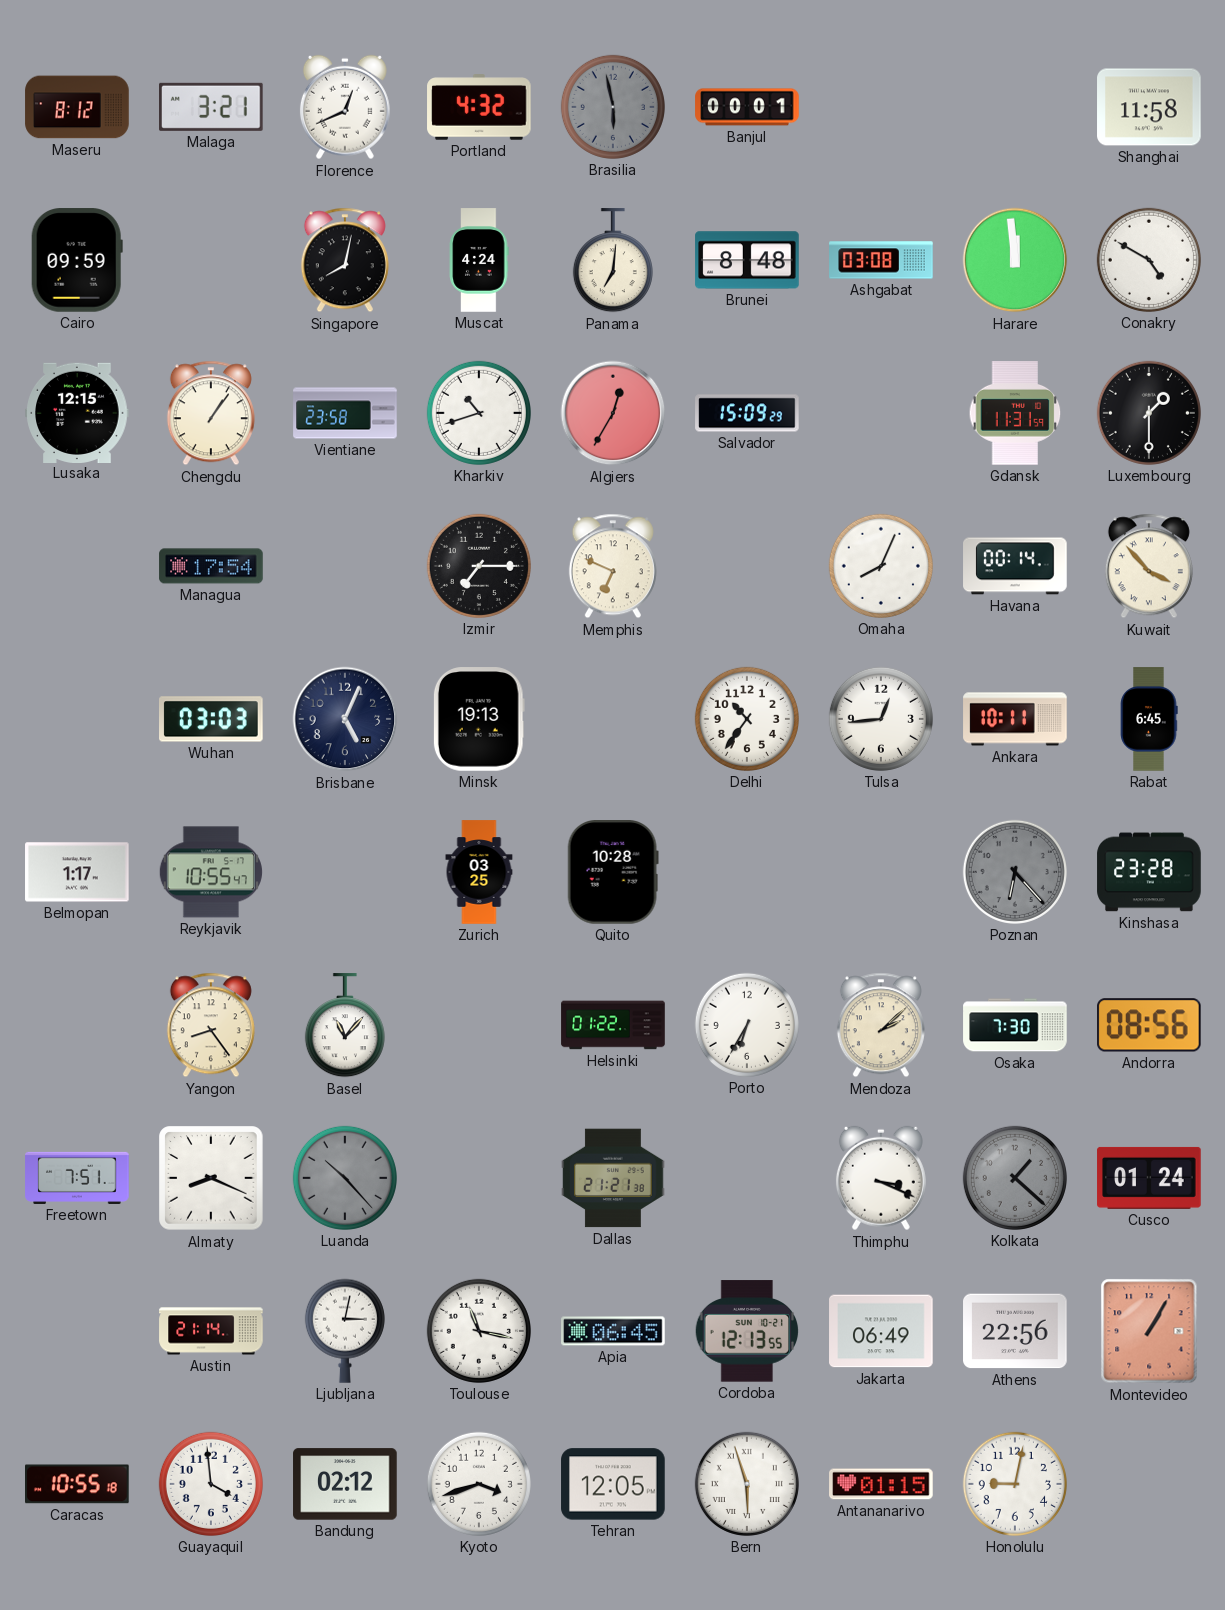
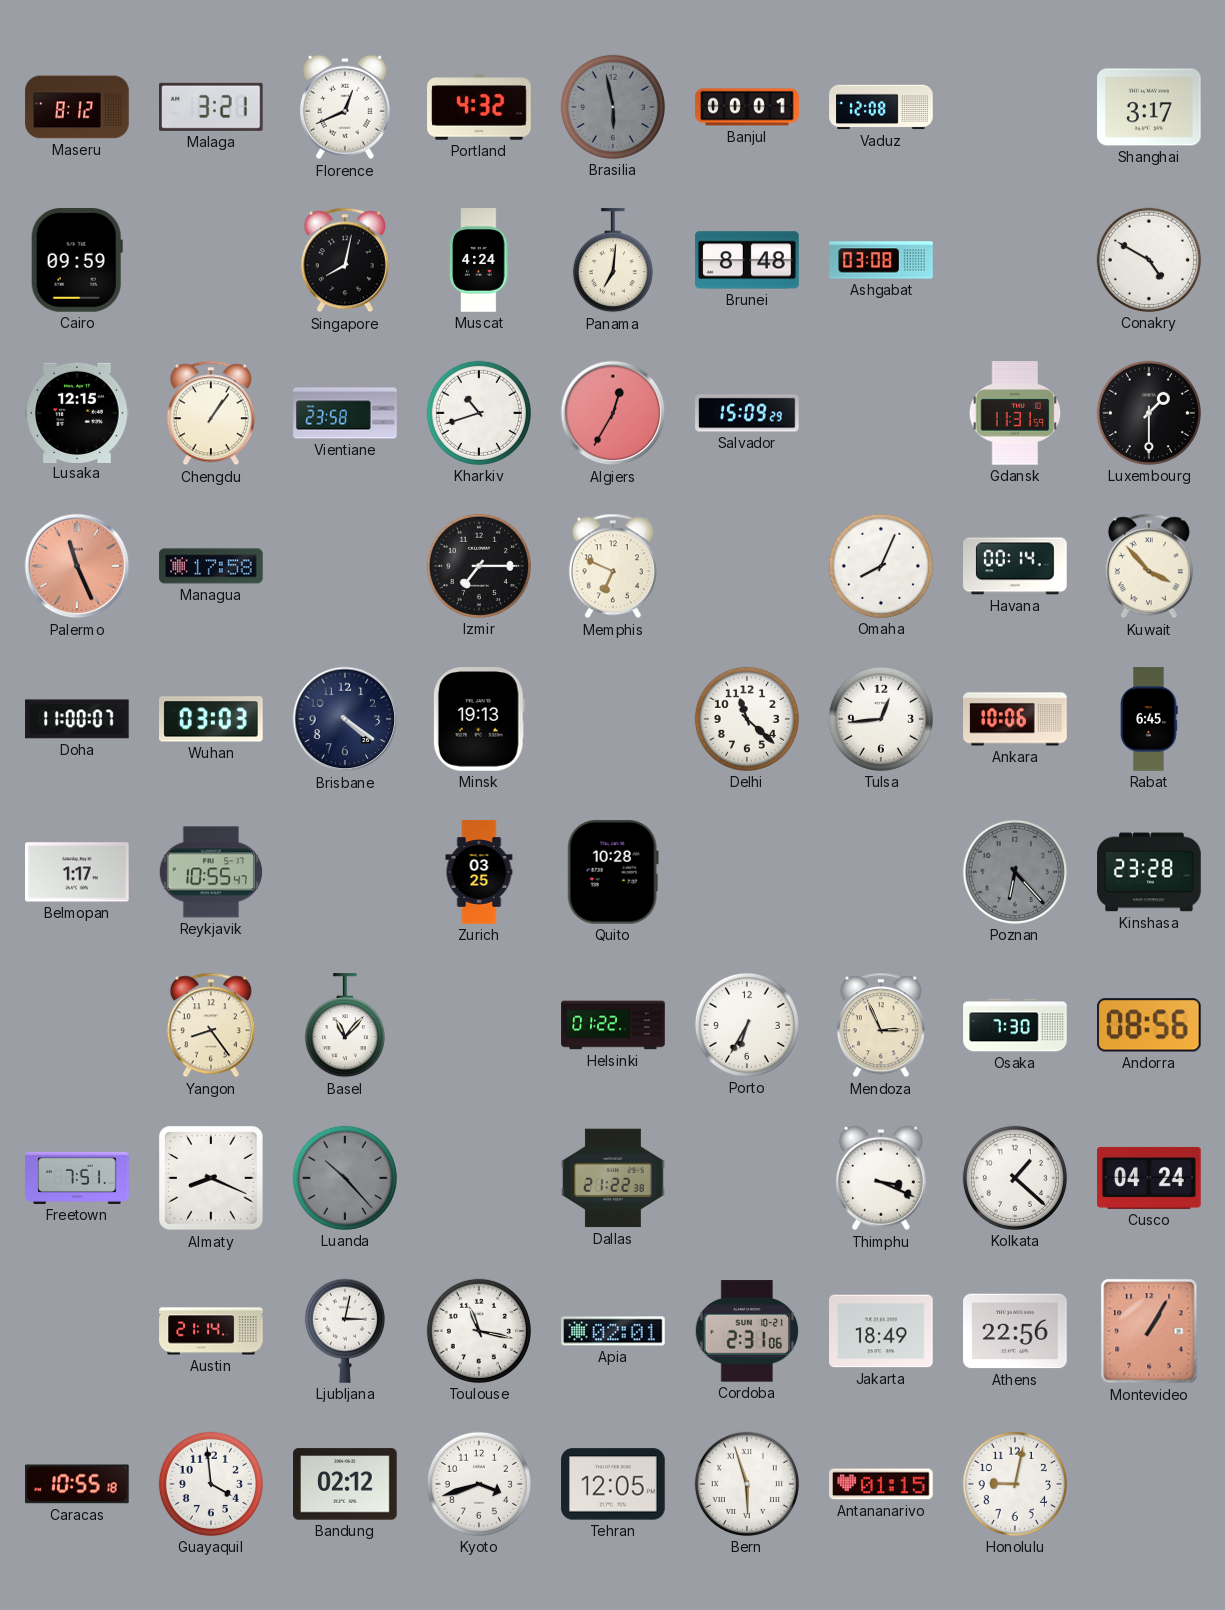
Vaduz: none -> 12:08
Shanghai: 11:58 -> 3:17
Harare: 11:59 -> none
Palermo: none -> 11:26
Managua: 17:54 -> 17:58
Doha: none -> 11:00
Brisbane: 5:04 -> 4:21
Delhi: 10:36 -> 11:22
Ankara: 10:11 -> 10:06
Mendoza: 2:08 -> 2:56
Dallas: 21:21 -> 21:22
Kolkata dial: grey -> white
Cusco: 01:24 -> 04:24
Apia: 06:45 -> 02:01
Cordoba: 12:13 -> 2:31
Jakarta: 06:49 -> 18:49
